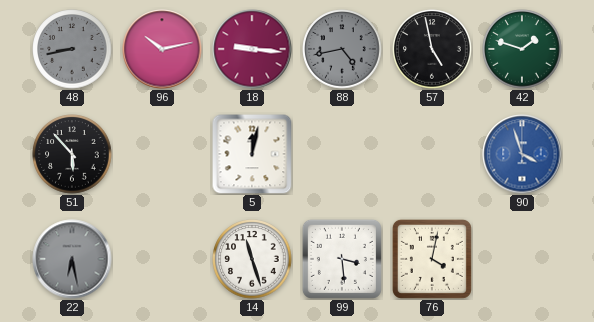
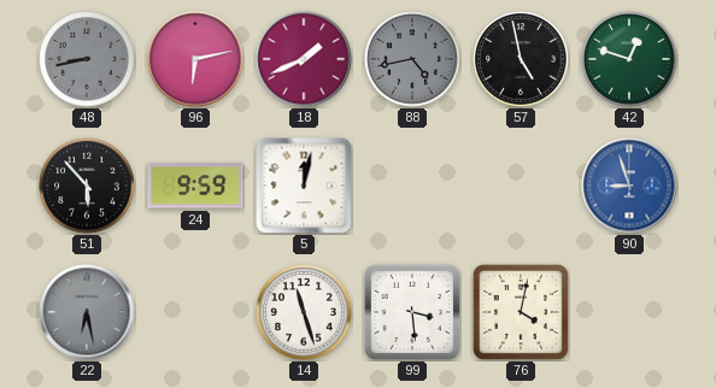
96: 10:13 -> 6:13
18: 9:16 -> 1:41
42: 1:48 -> 12:48
24: none -> 9:59
90: 3:57 -> 8:57
